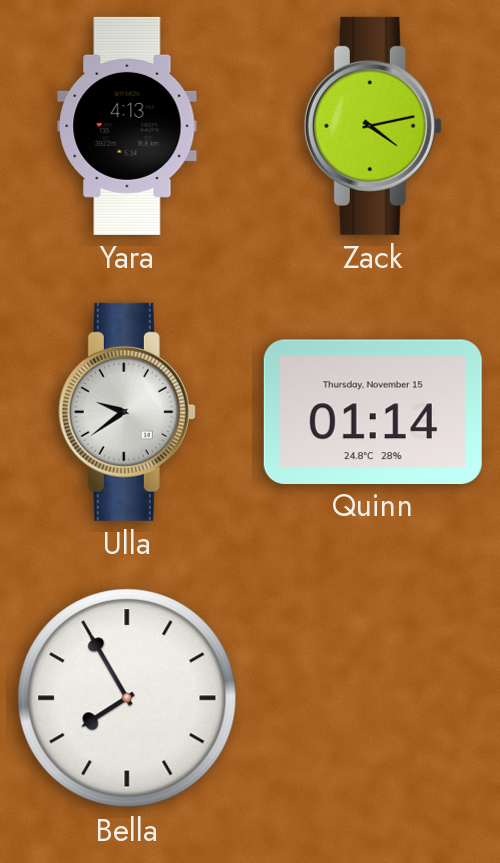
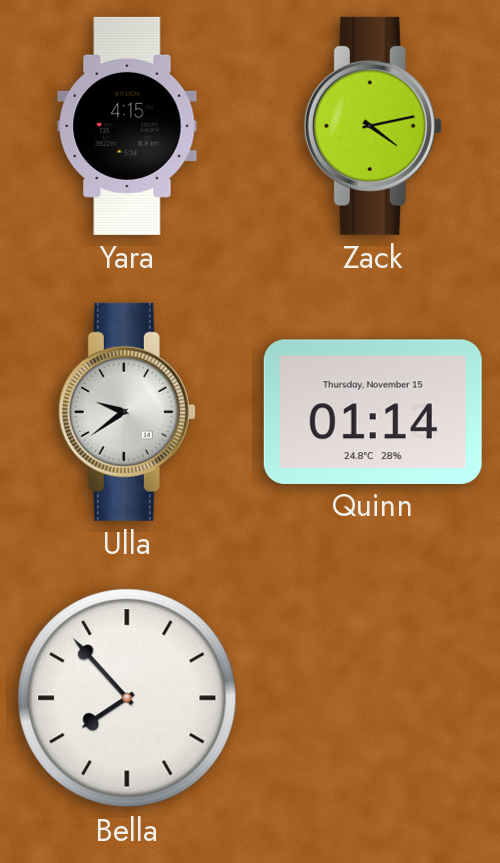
Yara: 4:13 -> 4:15
Bella: 7:55 -> 7:53
